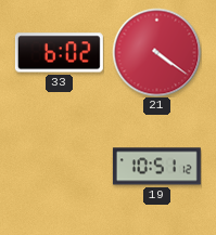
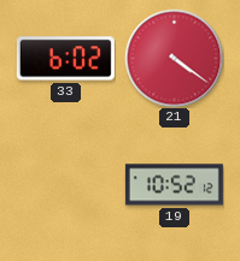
19: 10:51 -> 10:52
